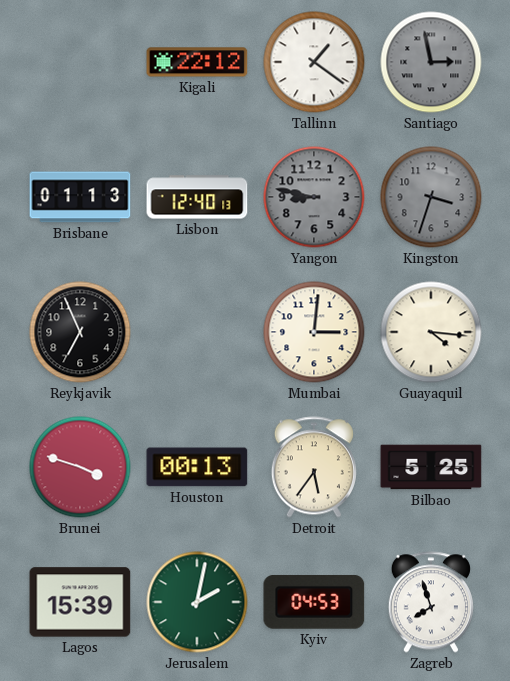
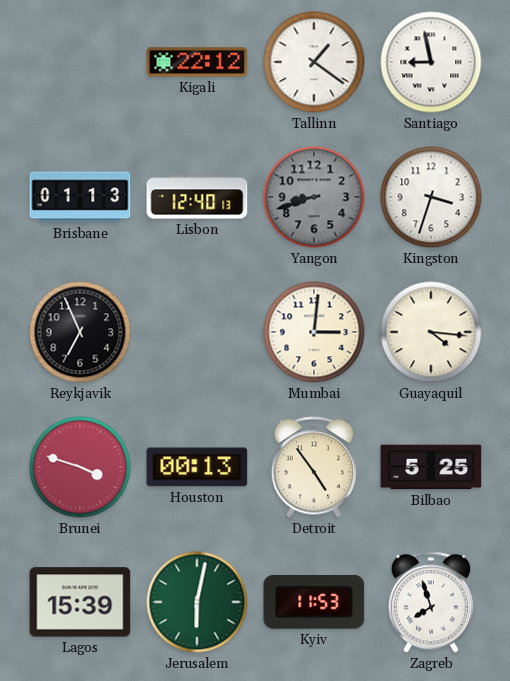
Santiago: 2:58 -> 8:58
Santiago dial: grey -> white
Yangon: 8:47 -> 8:42
Kingston dial: grey -> white
Detroit: 5:36 -> 4:54
Jerusalem: 2:02 -> 6:02
Kyiv: 04:53 -> 11:53
